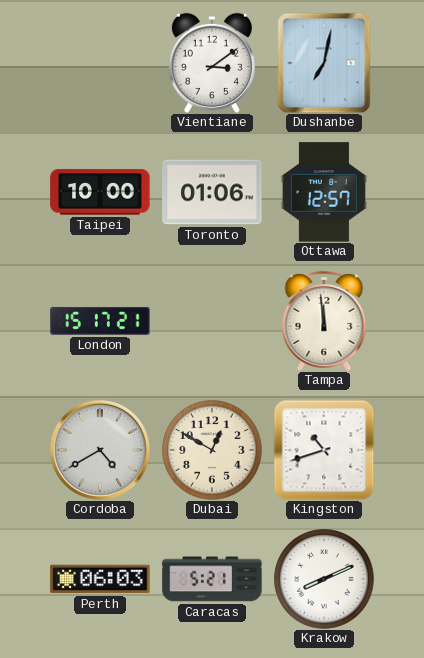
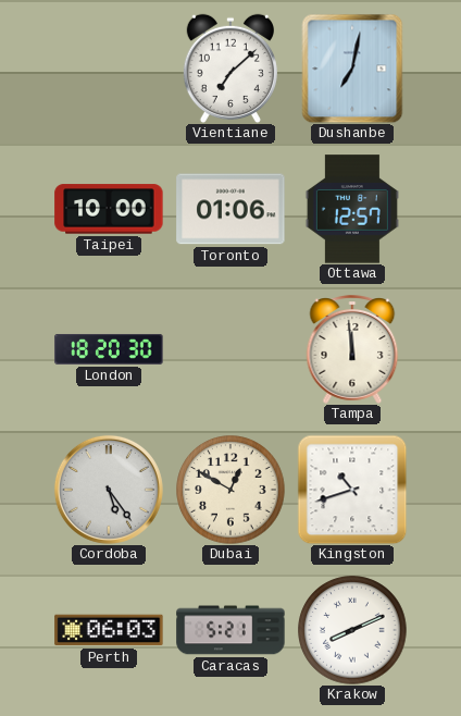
Vientiane: 3:09 -> 7:08
London: 15:17 -> 18:20
Cordoba: 4:40 -> 5:24
